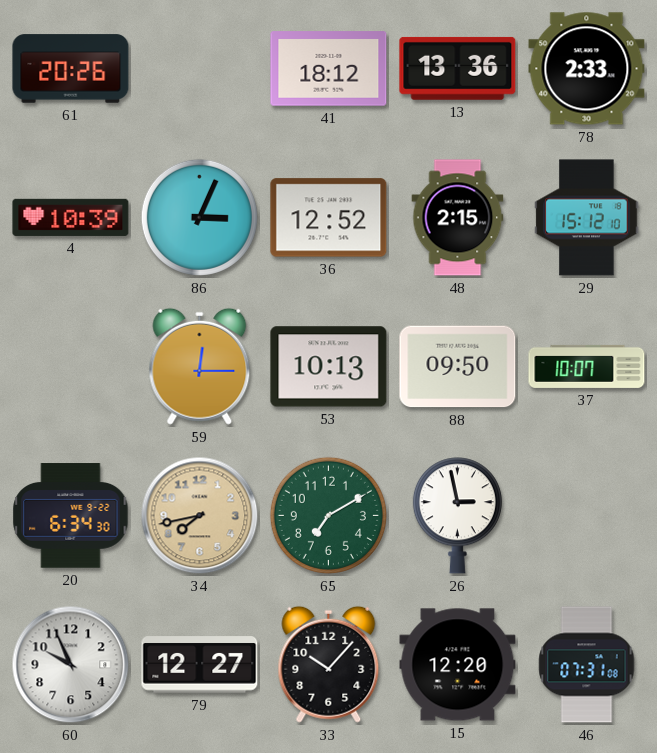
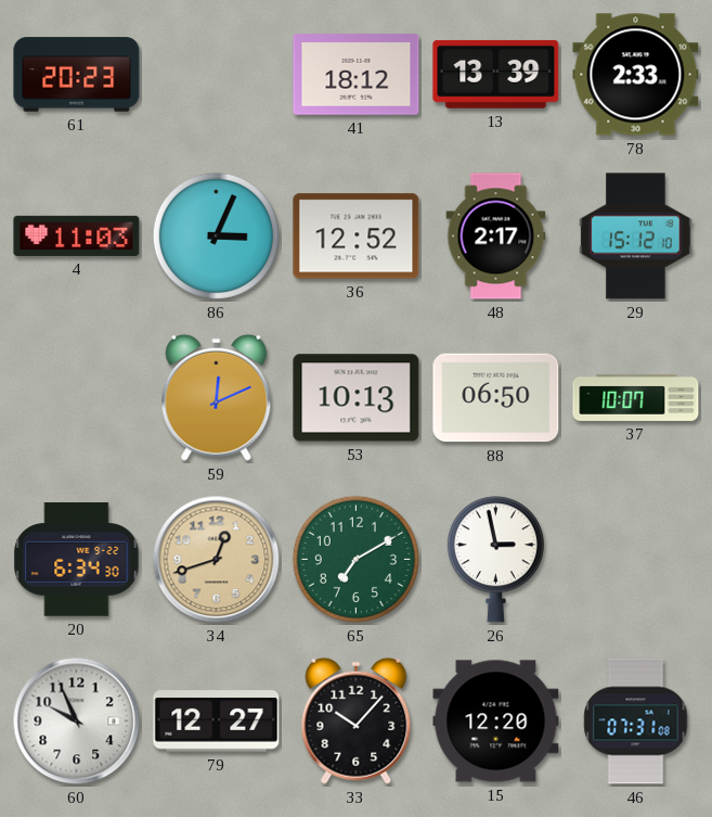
61: 20:26 -> 20:23
13: 13:36 -> 13:39
4: 10:39 -> 11:03
48: 2:15 -> 2:17
59: 12:15 -> 12:11
88: 09:50 -> 06:50
34: 7:43 -> 12:42
